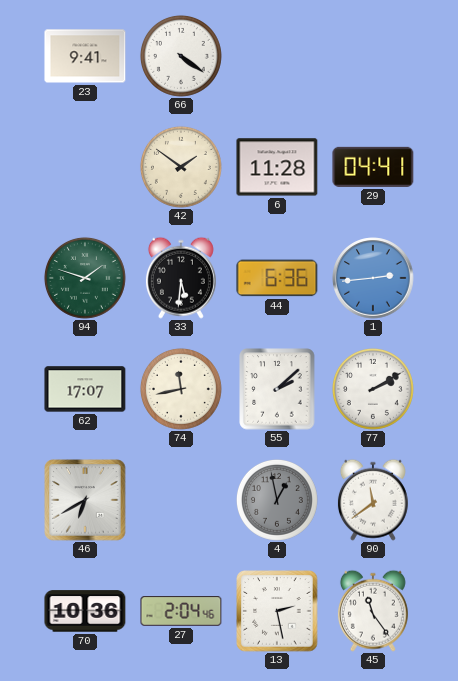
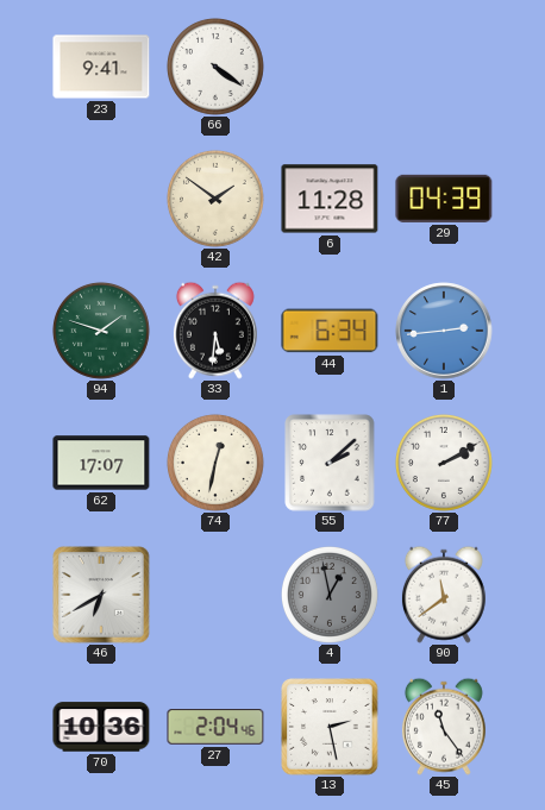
29: 04:41 -> 04:39
44: 6:36 -> 6:34
74: 11:43 -> 12:32
